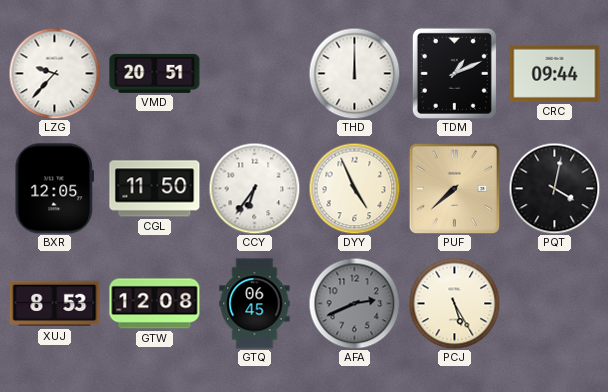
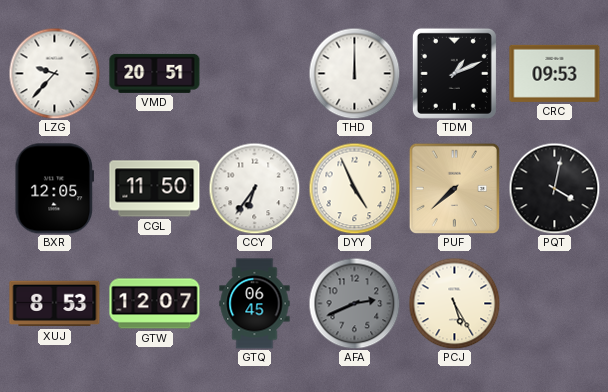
CRC: 09:44 -> 09:53
GTW: 12:08 -> 12:07
